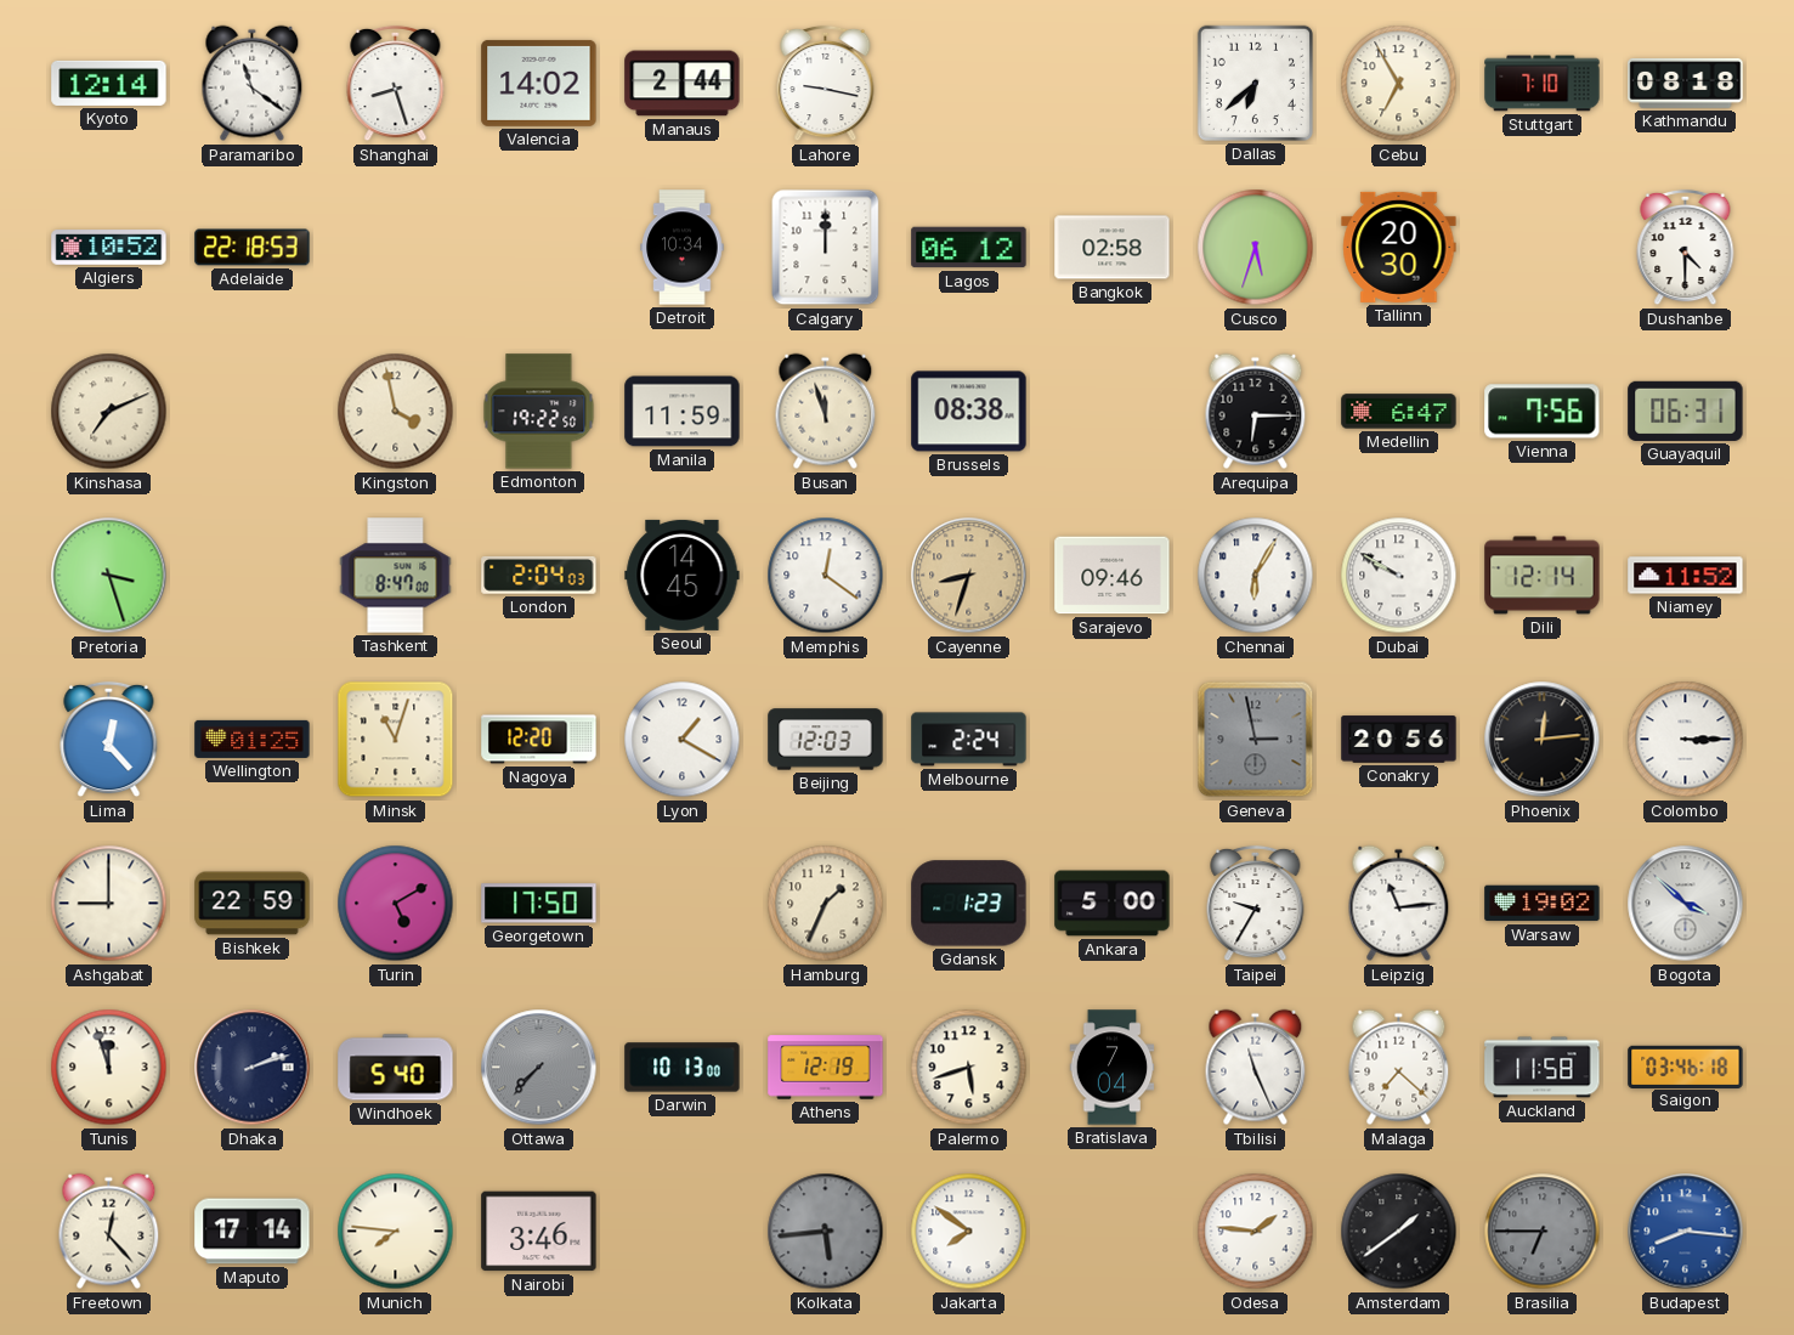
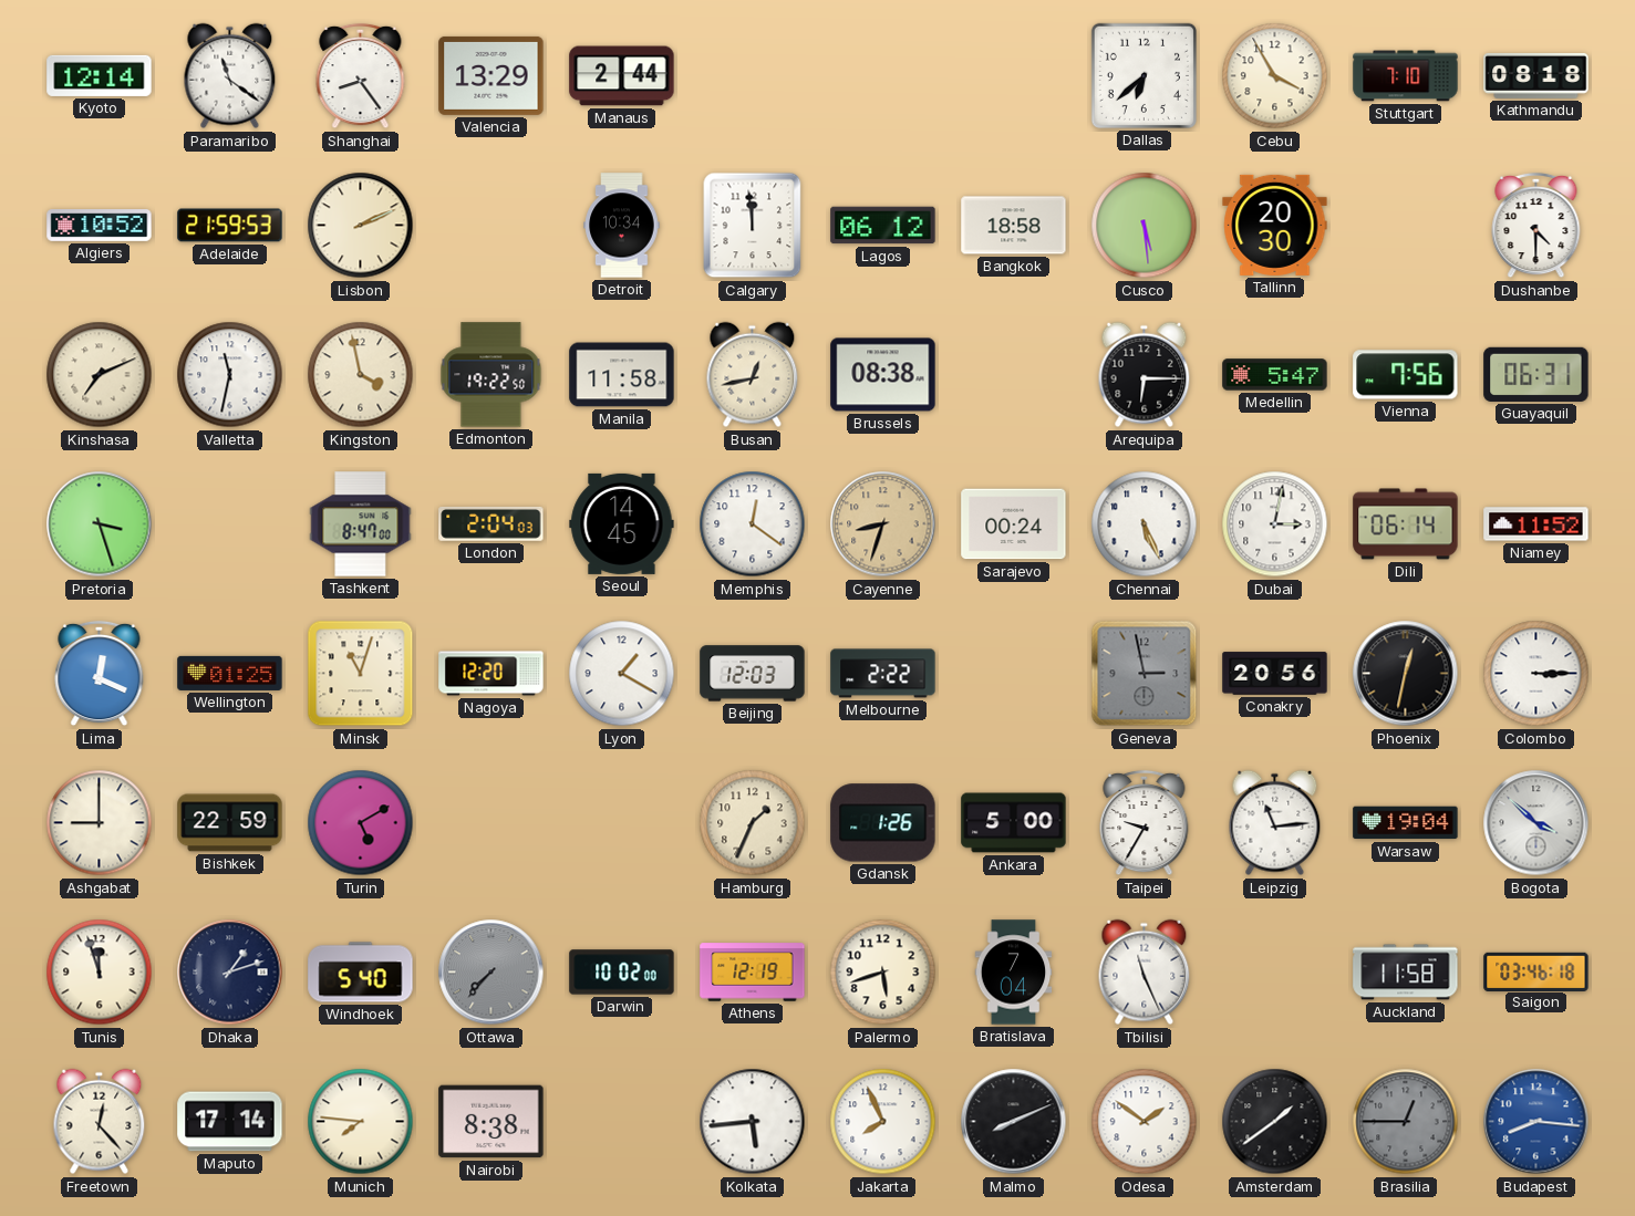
Shanghai: 8:27 -> 8:24
Valencia: 14:02 -> 13:29
Lahore: 9:17 -> none
Cebu: 6:55 -> 3:55
Adelaide: 22:18 -> 21:59
Lisbon: none -> 2:11
Calgary: 12:00 -> 11:59
Bangkok: 02:58 -> 18:58
Cusco: 5:33 -> 5:29
Valletta: none -> 11:32
Manila: 11:59 -> 11:58
Busan: 11:57 -> 12:43
Medellin: 6:47 -> 5:47
Sarajevo: 09:46 -> 00:24
Chennai: 6:05 -> 5:26
Dubai: 9:50 -> 3:02
Dili: 12:14 -> 06:14
Lima: 12:23 -> 12:19
Melbourne: 2:24 -> 2:22
Phoenix: 12:14 -> 12:32
Georgetown: 17:50 -> none
Gdansk: 1:23 -> 1:26
Warsaw: 19:02 -> 19:04
Dhaka: 2:12 -> 1:12
Darwin: 10:13 -> 10:02
Malaga: 7:22 -> none
Nairobi: 3:46 -> 8:38
Kolkata dial: grey -> white
Jakarta: 7:51 -> 7:56
Malmo: none -> 8:11
Odesa: 1:46 -> 1:51
Brasilia: 6:45 -> 12:45
